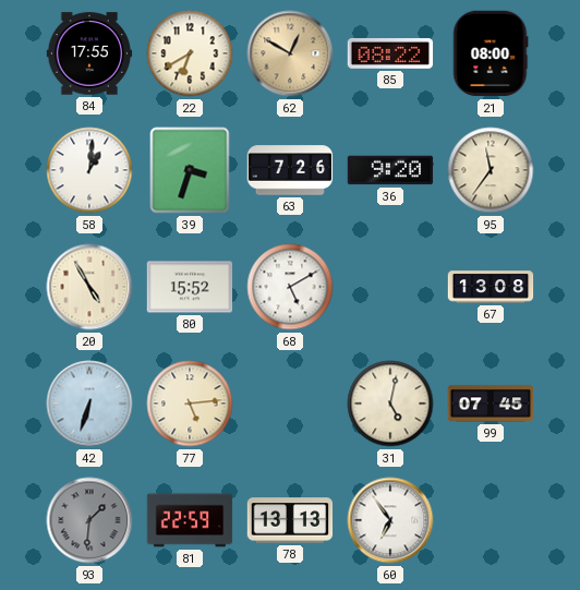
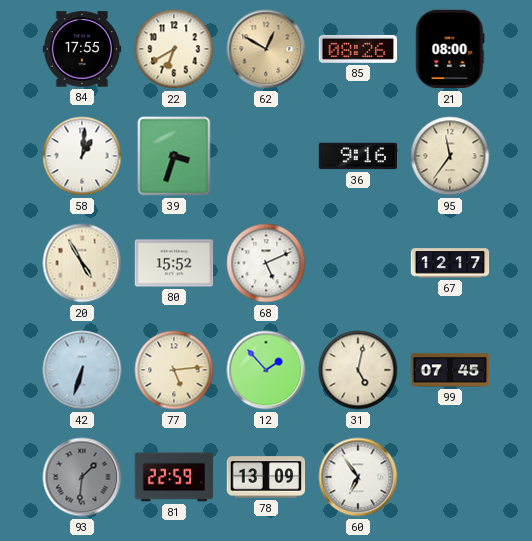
85: 08:22 -> 08:26
63: 7:26 -> none
36: 9:20 -> 9:16
68: 5:10 -> 5:11
67: 13:08 -> 12:17
12: none -> 1:53
78: 13:13 -> 13:09
